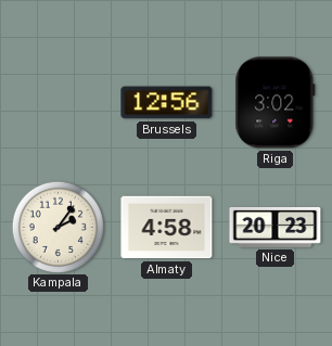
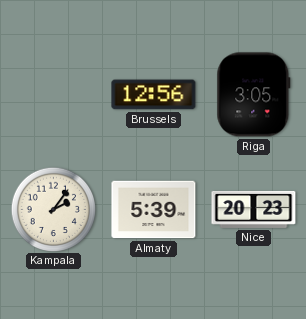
Riga: 3:02 -> 3:05
Almaty: 4:58 -> 5:39
